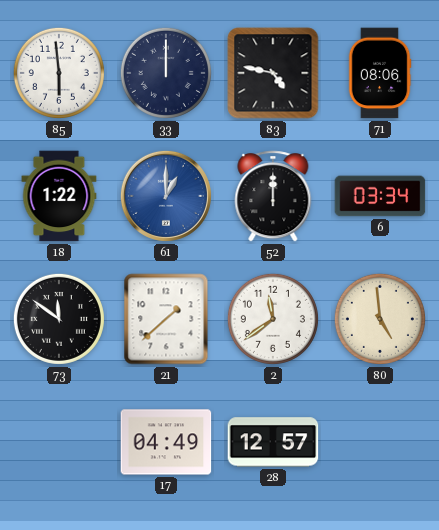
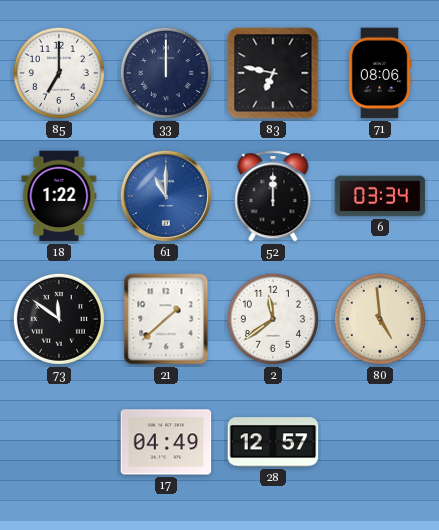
85: 5:59 -> 7:00
83: 4:47 -> 6:47
61: 1:00 -> 11:00
